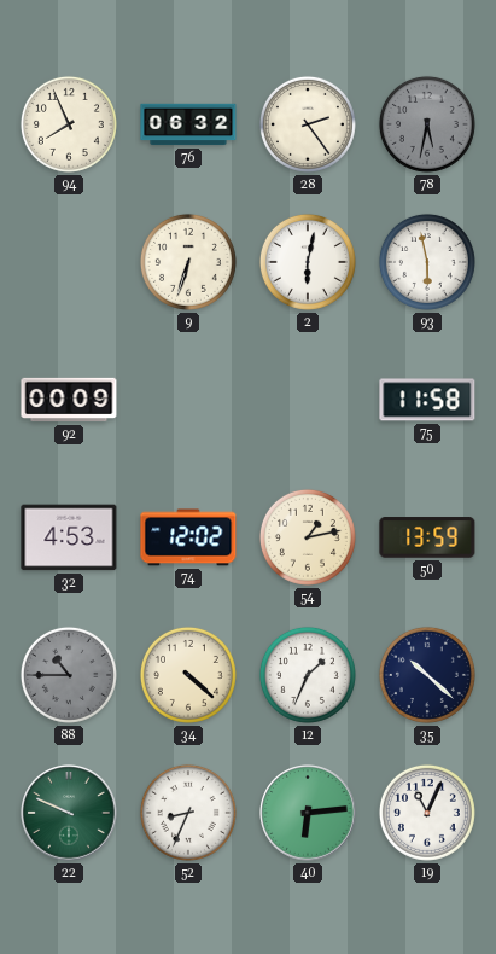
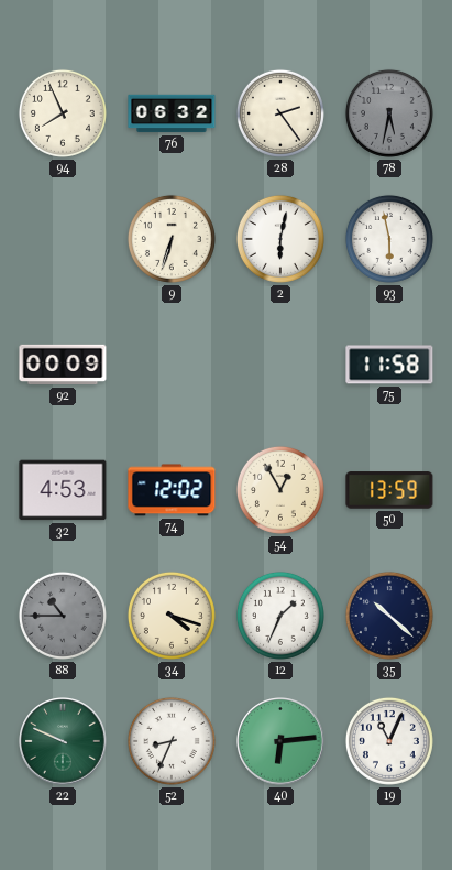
54: 1:13 -> 12:55
34: 4:22 -> 4:18
